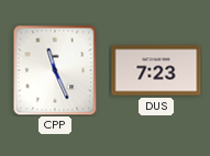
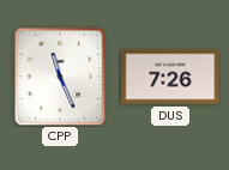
DUS: 7:23 -> 7:26
